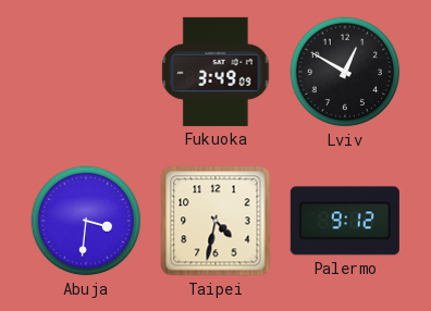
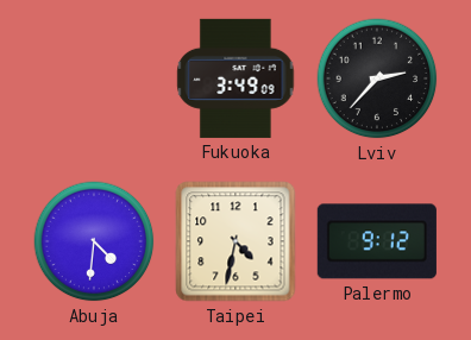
Lviv: 12:50 -> 2:37
Abuja: 3:31 -> 4:31
